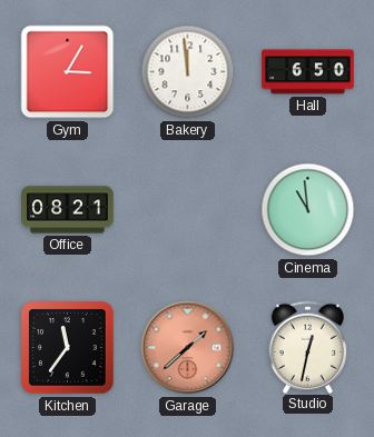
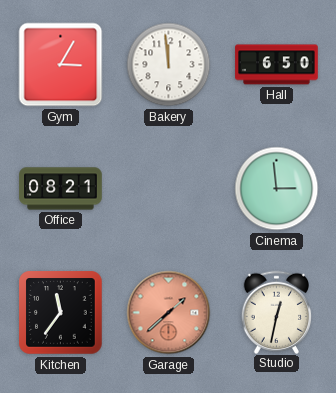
Cinema: 10:59 -> 2:59
